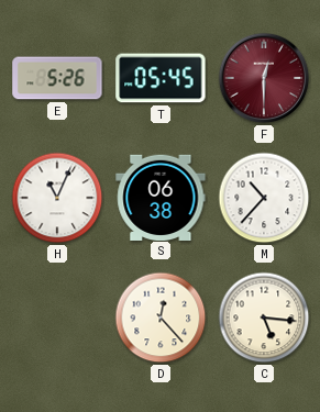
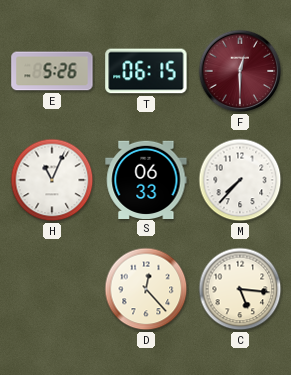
T: 05:45 -> 06:15
S: 06:38 -> 06:33
M: 10:37 -> 7:37
